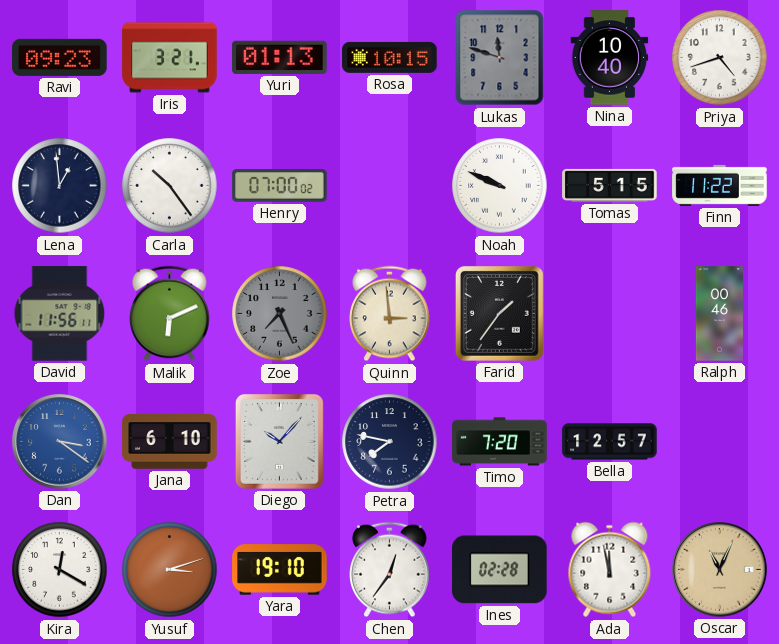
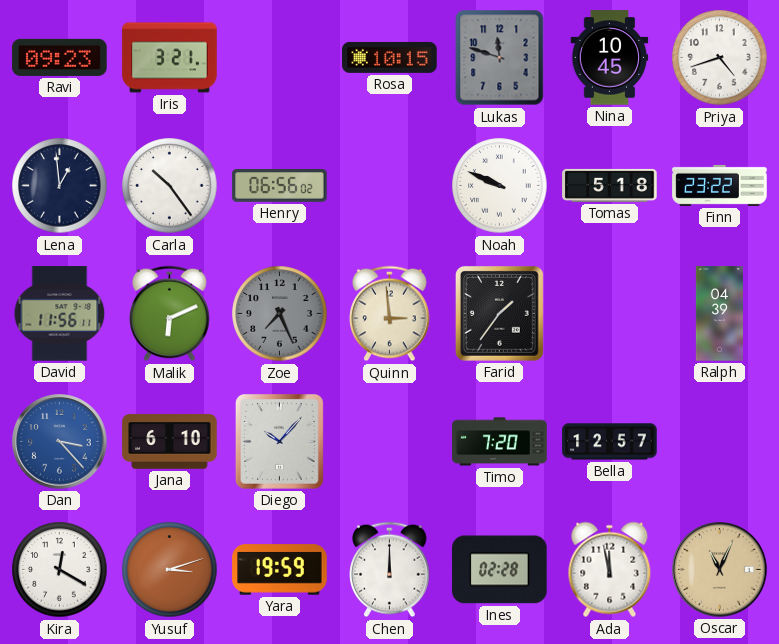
Yuri: 01:13 -> none
Nina: 10:40 -> 10:45
Henry: 07:00 -> 06:56
Tomas: 5:15 -> 5:18
Finn: 11:22 -> 23:22
Ralph: 00:46 -> 04:39
Dan: 3:21 -> 3:23
Petra: 7:47 -> none
Yara: 19:10 -> 19:59
Chen: 12:36 -> 12:00
